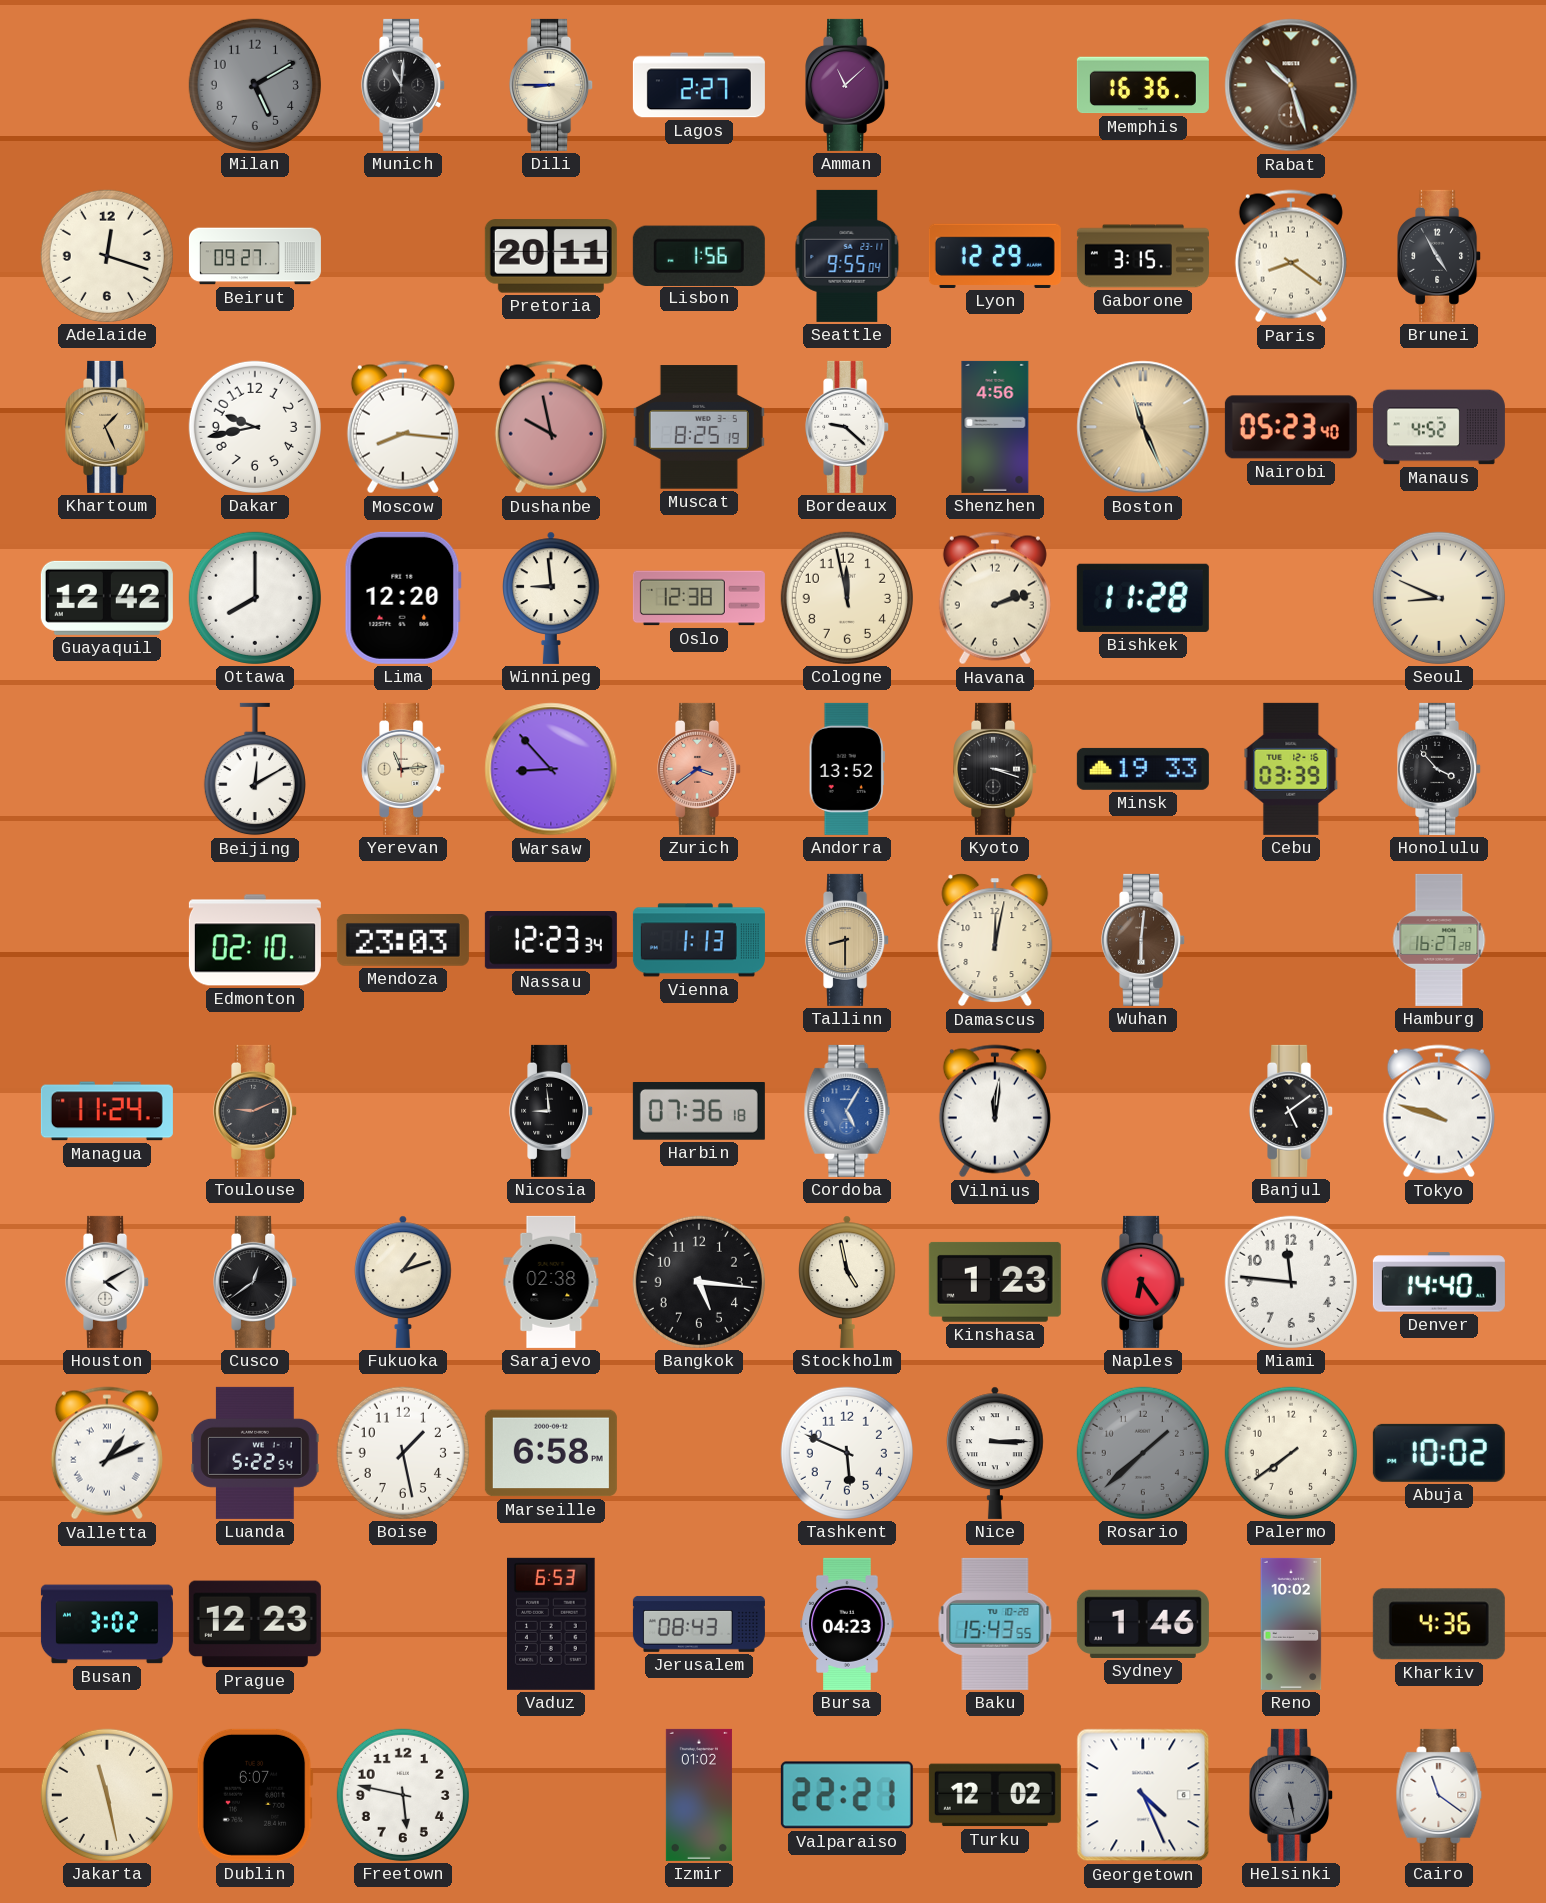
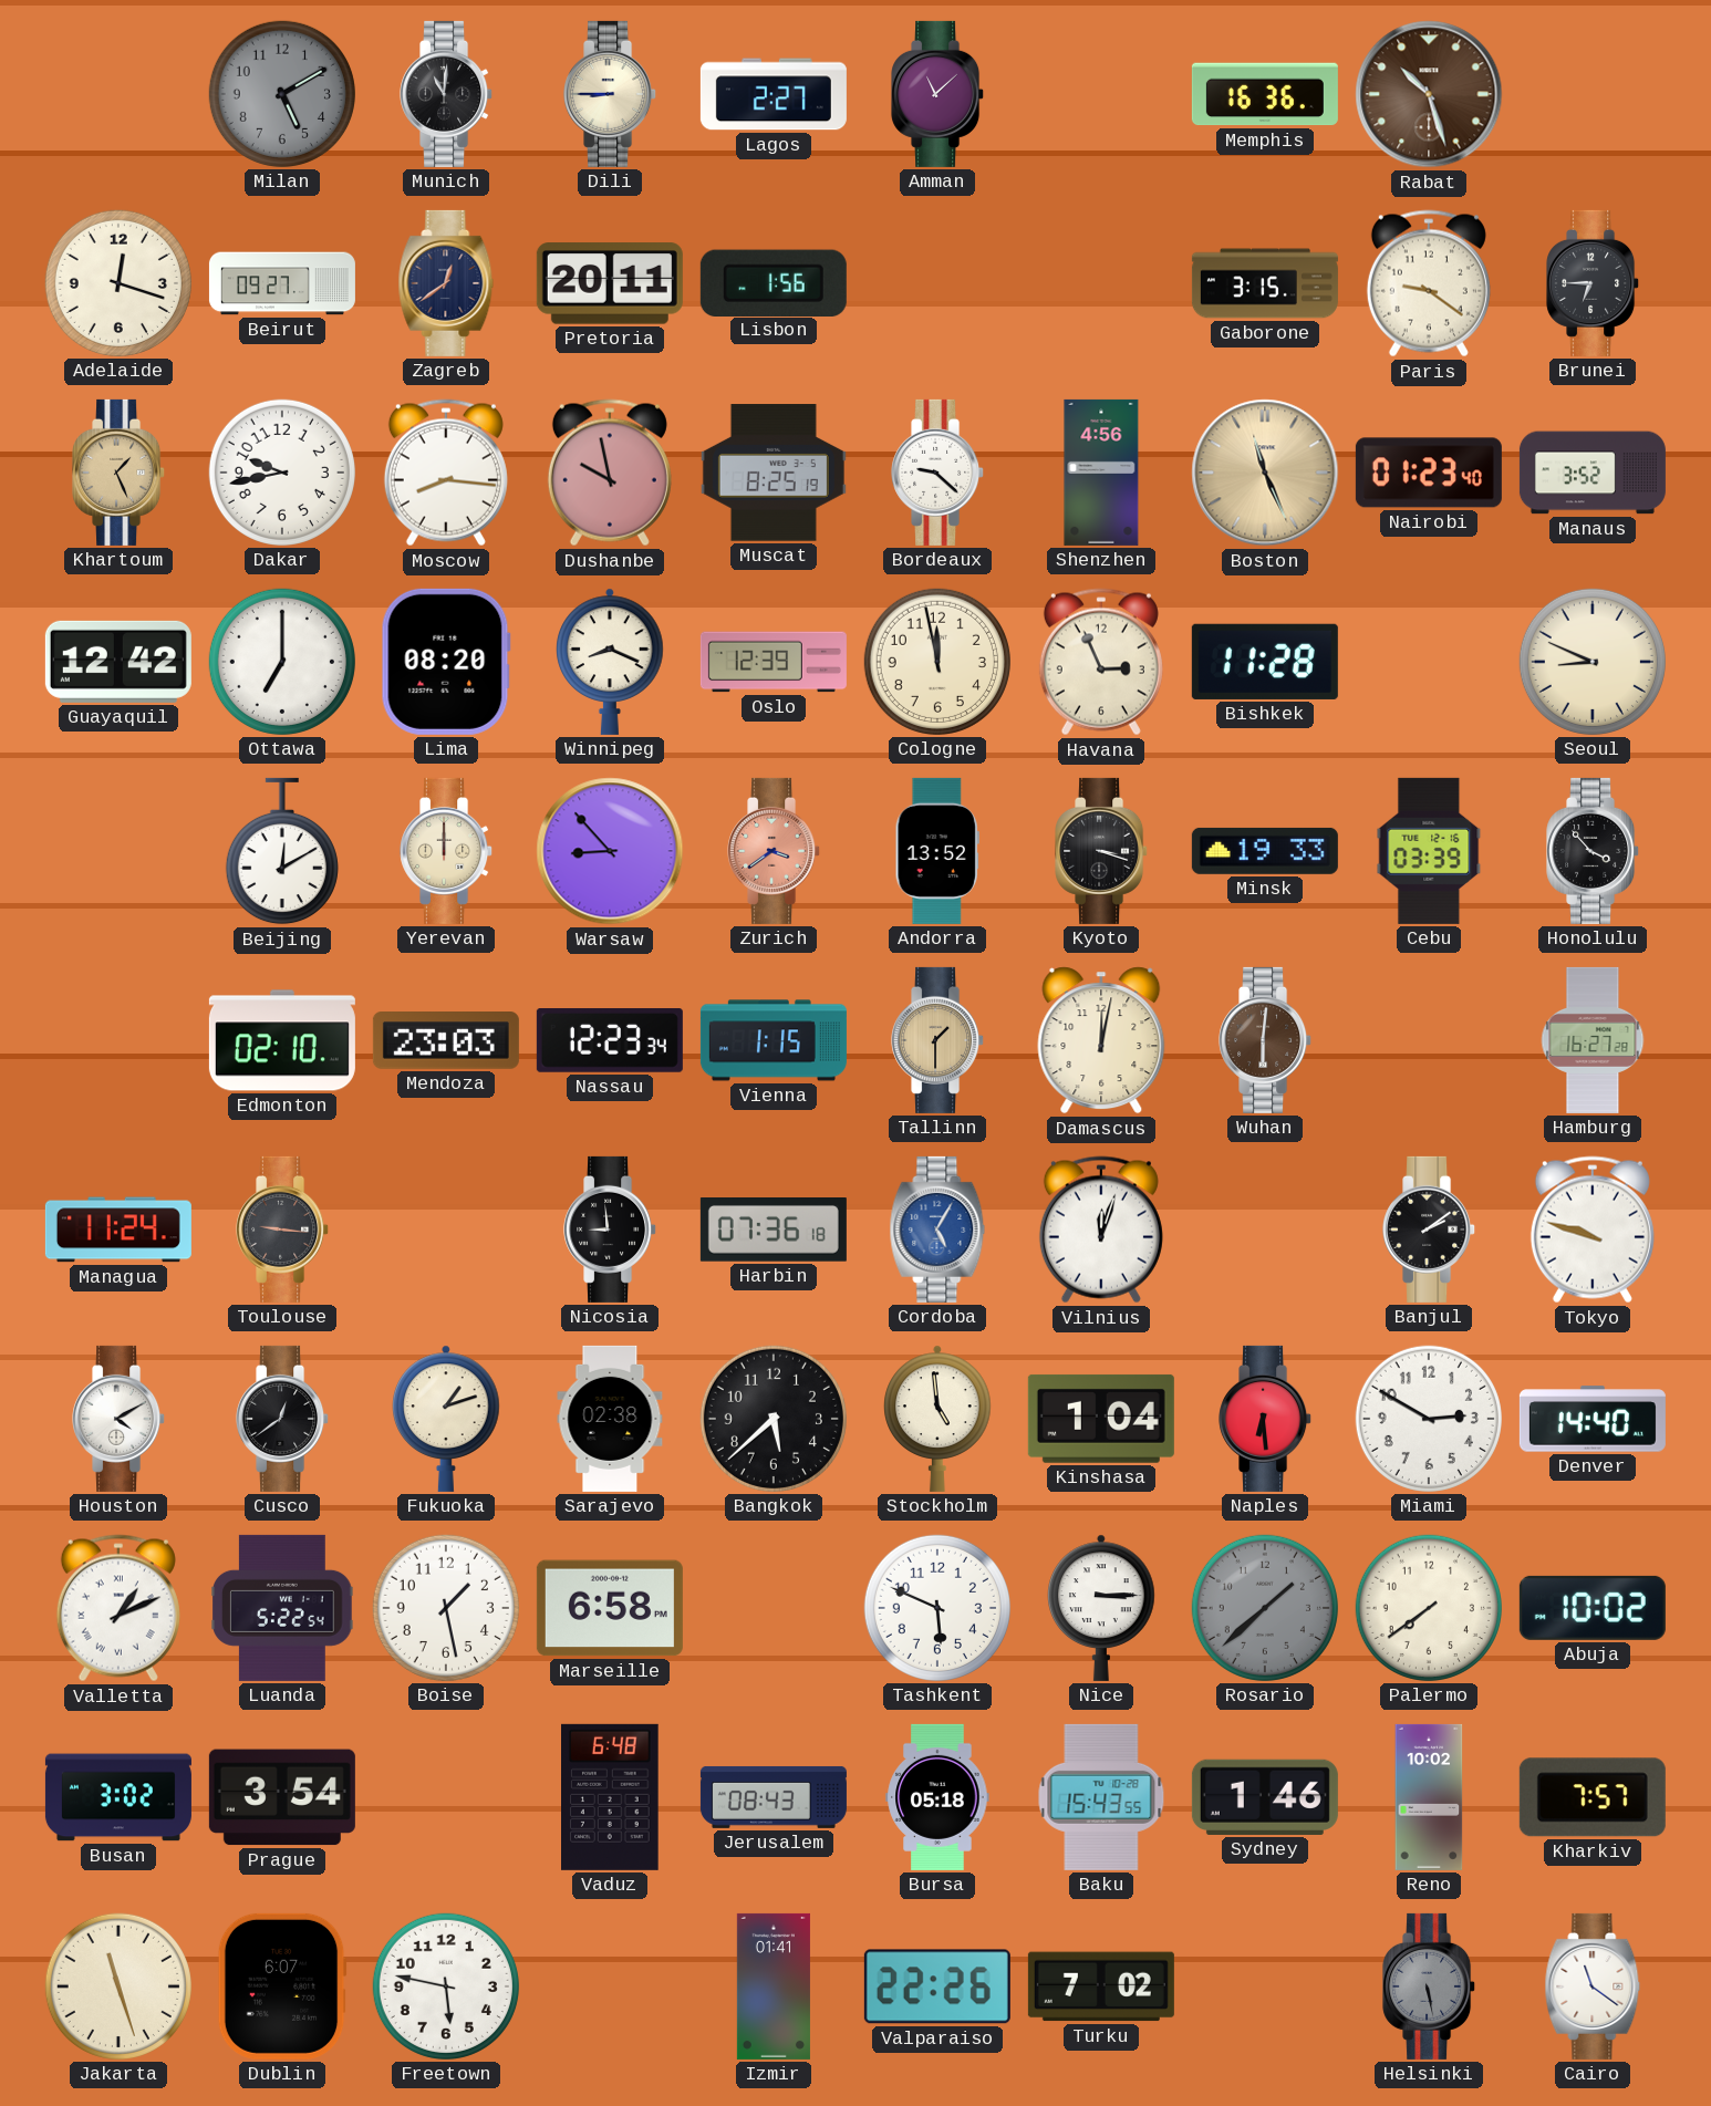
Zagreb: none -> 12:39
Seattle: 9:55 -> none
Lyon: 12:29 -> none
Paris: 8:21 -> 9:21
Brunei: 4:55 -> 6:45
Nairobi: 05:23 -> 01:23
Manaus: 4:52 -> 3:52
Ottawa: 8:00 -> 7:00
Lima: 12:20 -> 08:20
Winnipeg: 8:59 -> 8:19
Oslo: 12:38 -> 12:39
Havana: 2:12 -> 2:56
Yerevan: 11:14 -> 12:00
Vienna: 1:13 -> 1:15
Tallinn: 8:30 -> 1:30
Toulouse: 9:11 -> 9:16
Vilnius: 12:01 -> 12:03
Banjul: 5:09 -> 2:09
Bangkok: 5:16 -> 5:38
Stockholm: 4:58 -> 4:59
Kinshasa: 1:23 -> 1:04
Naples: 6:24 -> 6:29
Miami: 11:46 -> 2:50
Prague: 12:23 -> 3:54
Vaduz: 6:53 -> 6:48
Bursa: 04:23 -> 05:18
Kharkiv: 4:36 -> 7:57
Jakarta: 11:28 -> 11:27
Izmir: 01:02 -> 01:41
Valparaiso: 22:21 -> 22:26
Turku: 12:02 -> 7:02
Georgetown: 4:26 -> none
